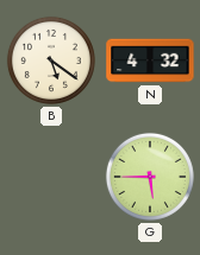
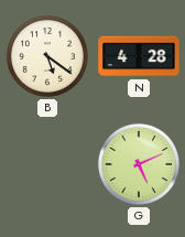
N: 4:32 -> 4:28
G: 5:45 -> 5:11
